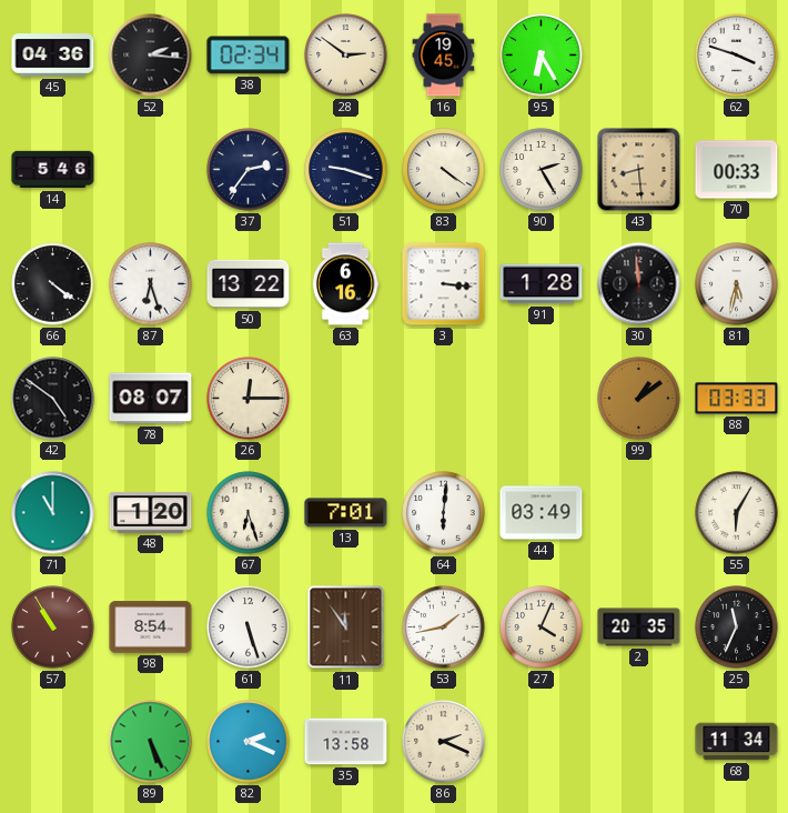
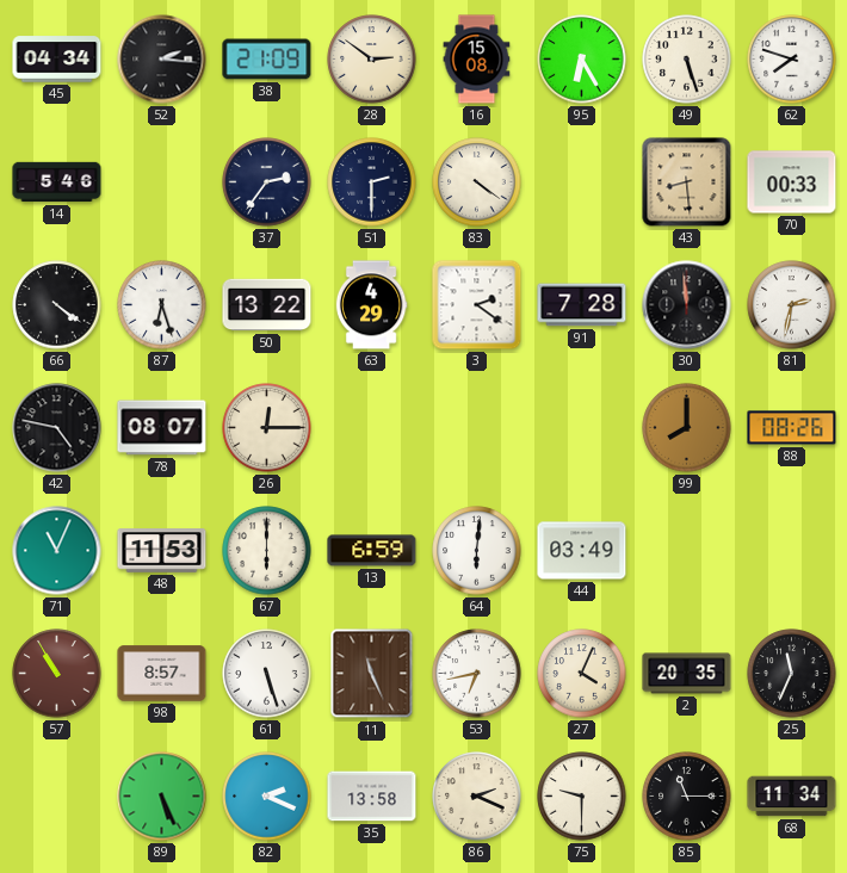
45: 04:36 -> 04:34
38: 02:34 -> 21:09
16: 19:45 -> 15:08
49: none -> 5:27
62: 3:48 -> 7:48
51: 9:18 -> 2:30
90: 2:25 -> none
63: 6:16 -> 4:29
3: 3:16 -> 2:21
91: 1:28 -> 7:28
81: 5:32 -> 2:32
42: 4:51 -> 4:47
99: 1:09 -> 8:00
88: 03:33 -> 08:26
71: 11:00 -> 11:04
48: 1:20 -> 11:53
67: 6:27 -> 6:00
13: 7:01 -> 6:59
55: 6:05 -> none
98: 8:54 -> 8:57
11: 11:54 -> 11:26
53: 1:43 -> 6:43
75: none -> 9:30
85: none -> 11:15
